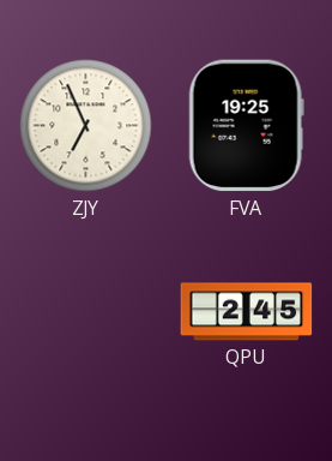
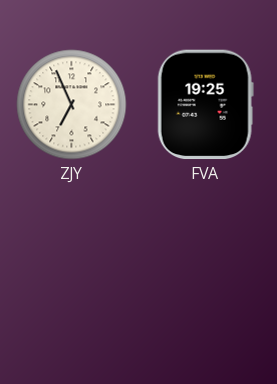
QPU: 2:45 -> none
